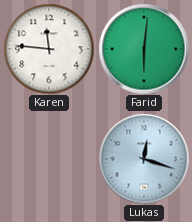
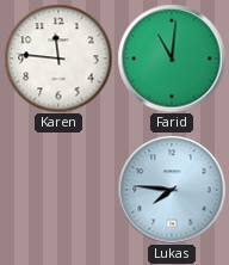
Farid: 6:01 -> 11:01
Lukas: 12:18 -> 7:46
